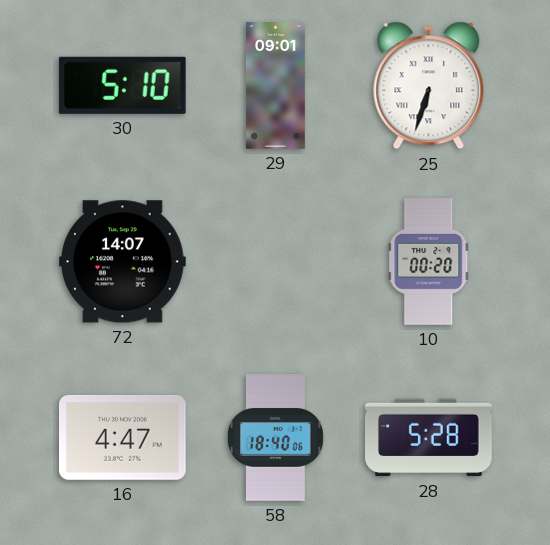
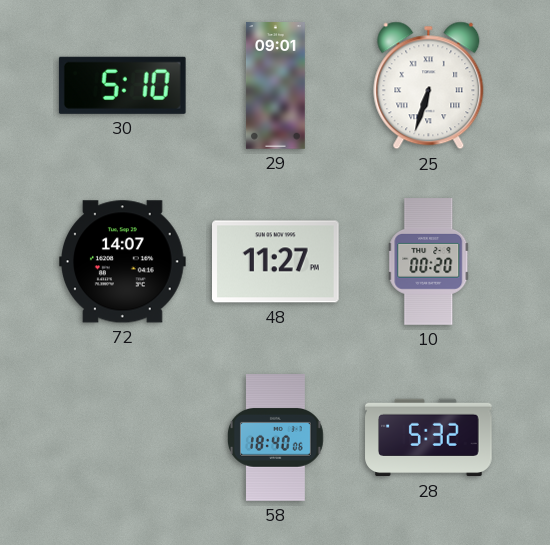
48: none -> 11:27
16: 4:47 -> none
28: 5:28 -> 5:32
